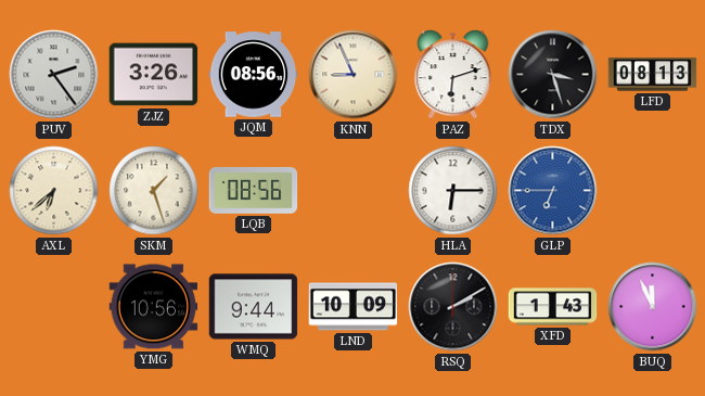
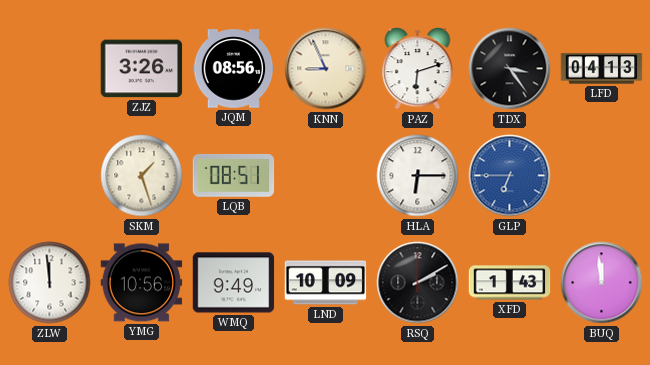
PUV: 2:24 -> none
TDX: 3:27 -> 3:24
LFD: 08:13 -> 04:13
AXL: 6:38 -> none
LQB: 08:56 -> 08:51
ZLW: none -> 11:59
WMQ: 9:44 -> 9:49
BUQ: 11:56 -> 11:59
